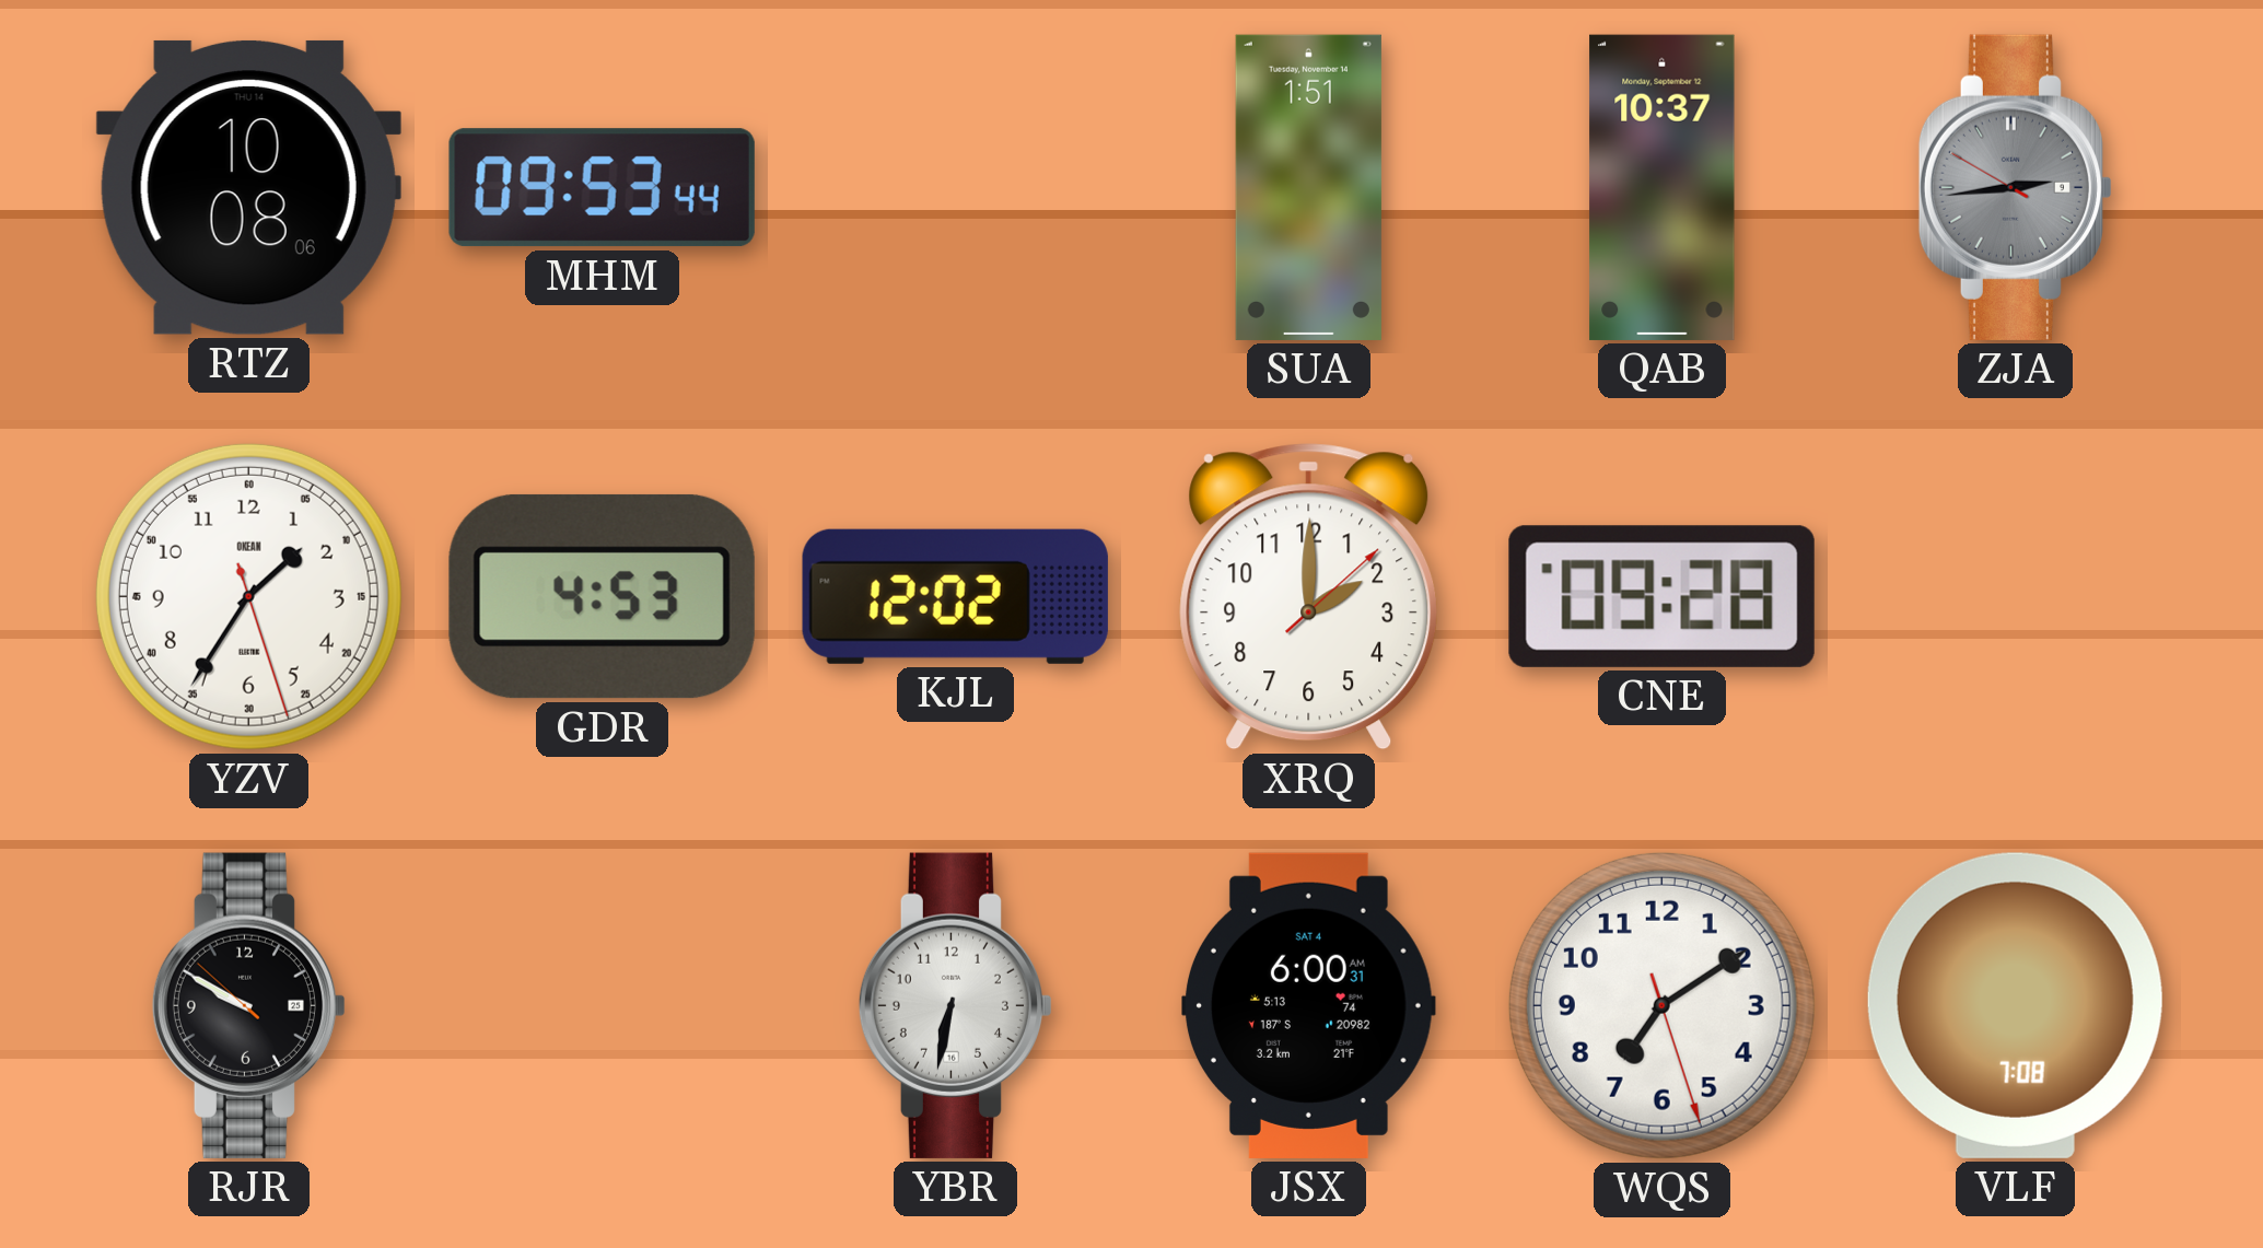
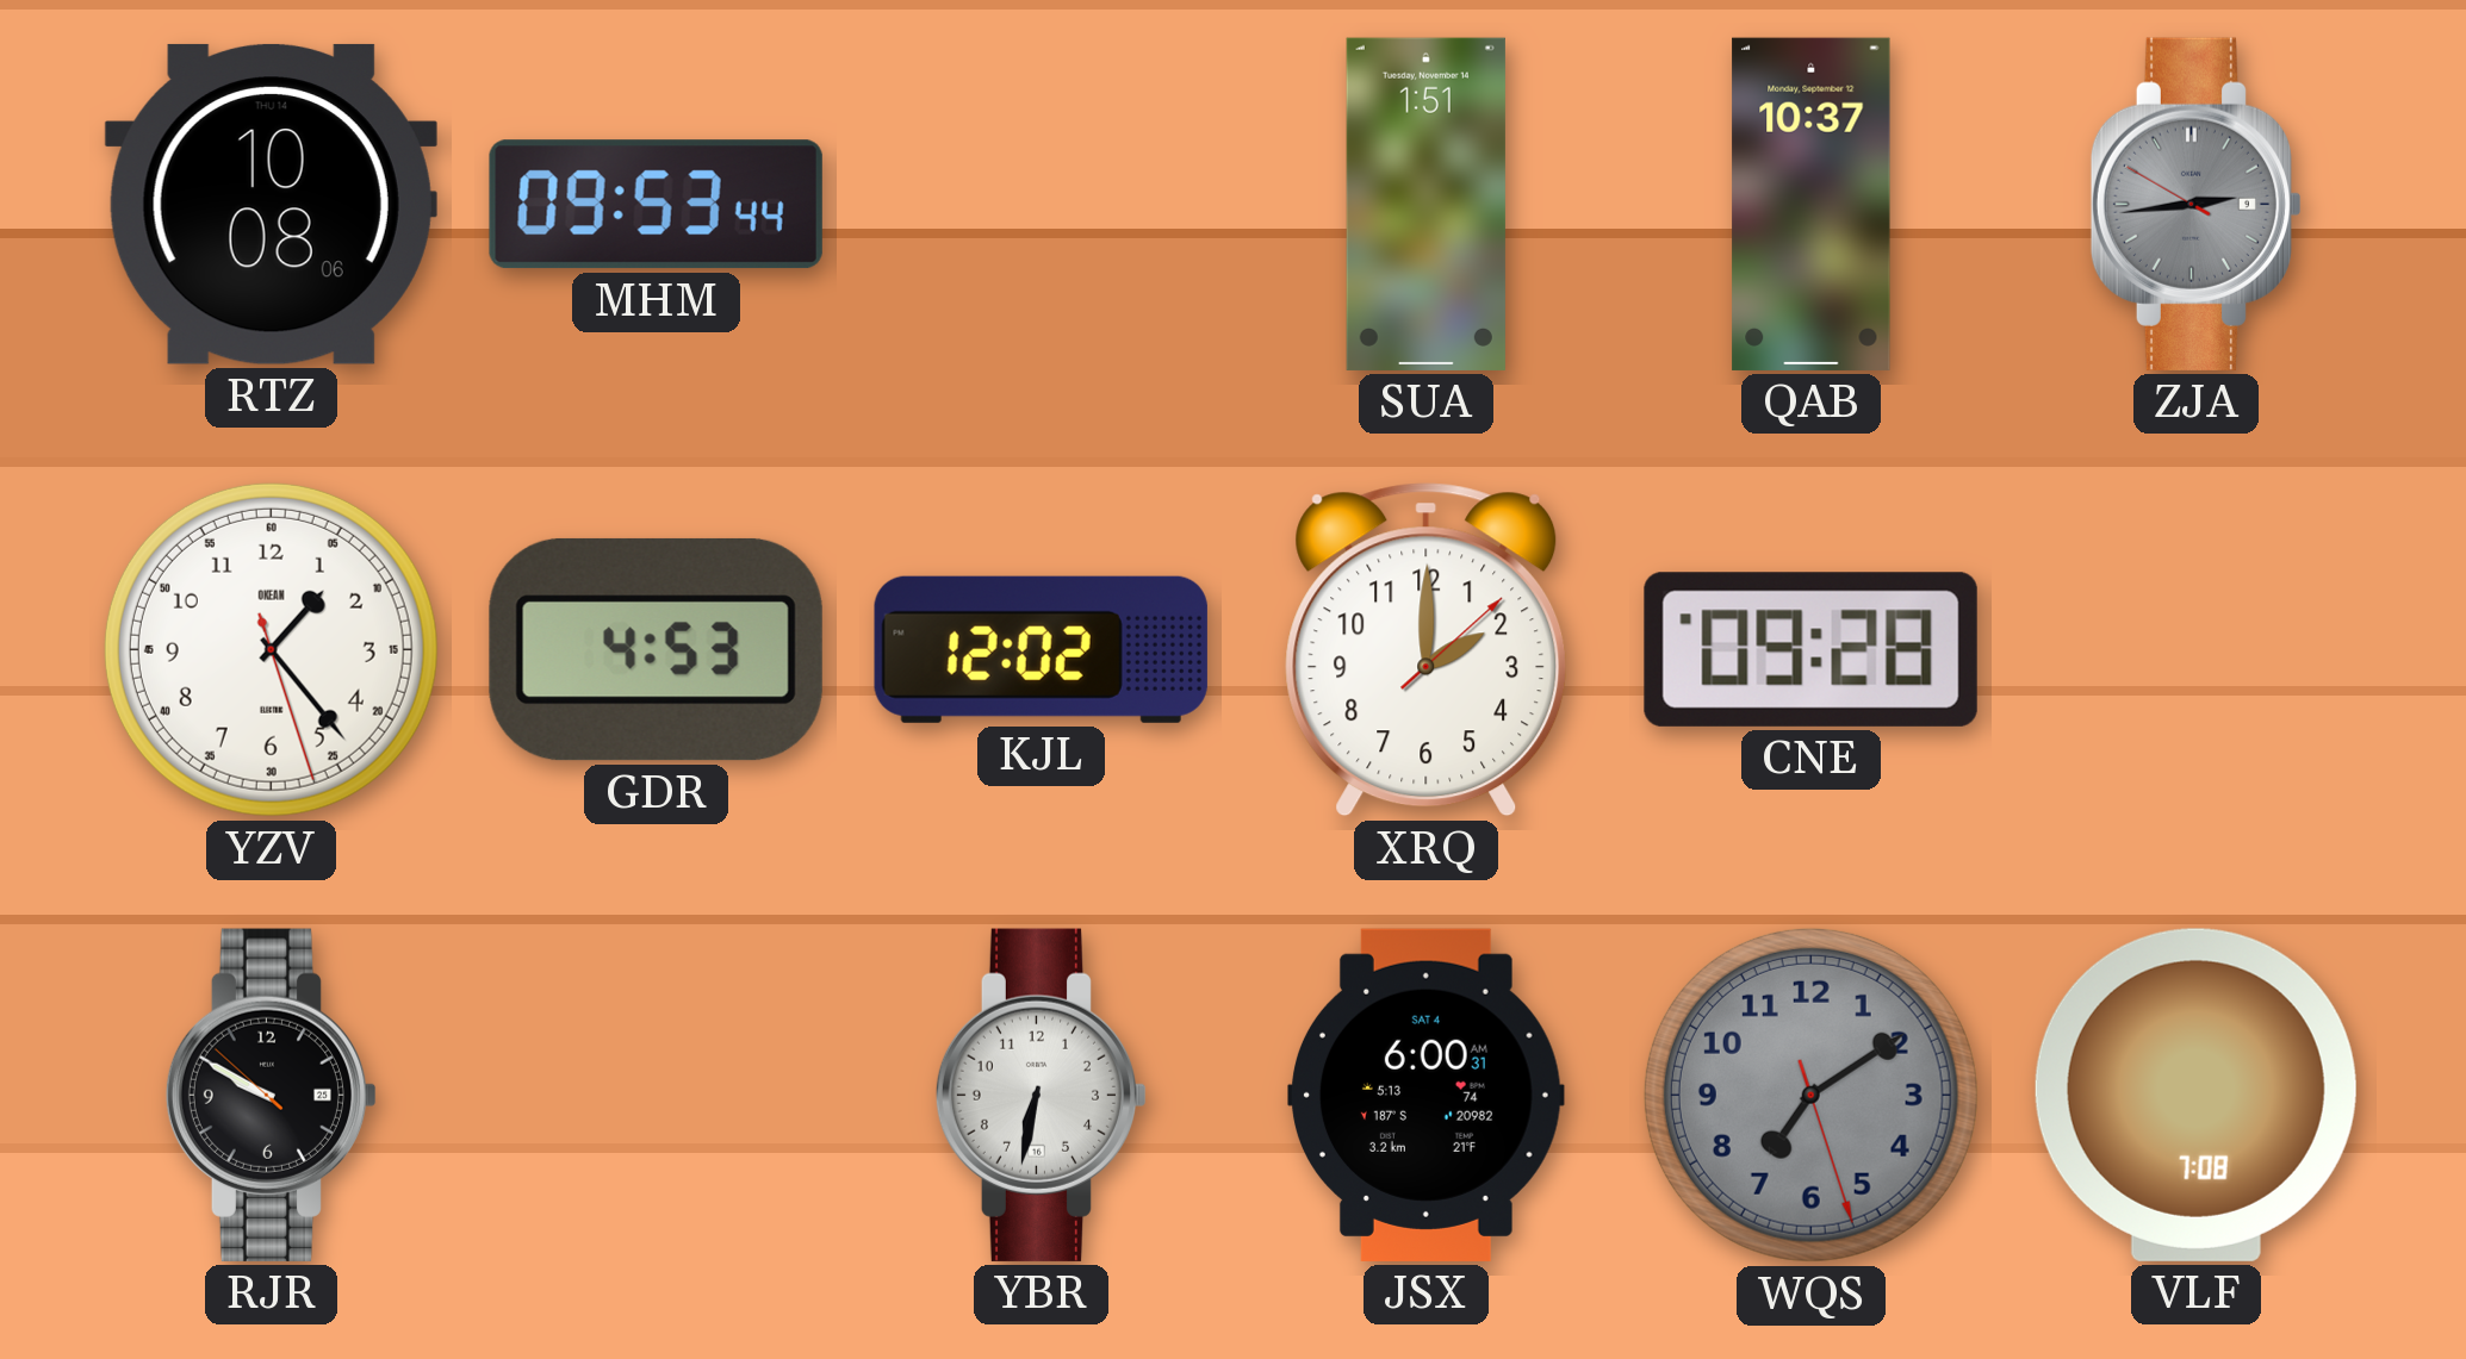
YZV: 1:35 -> 1:23
WQS dial: white -> grey
